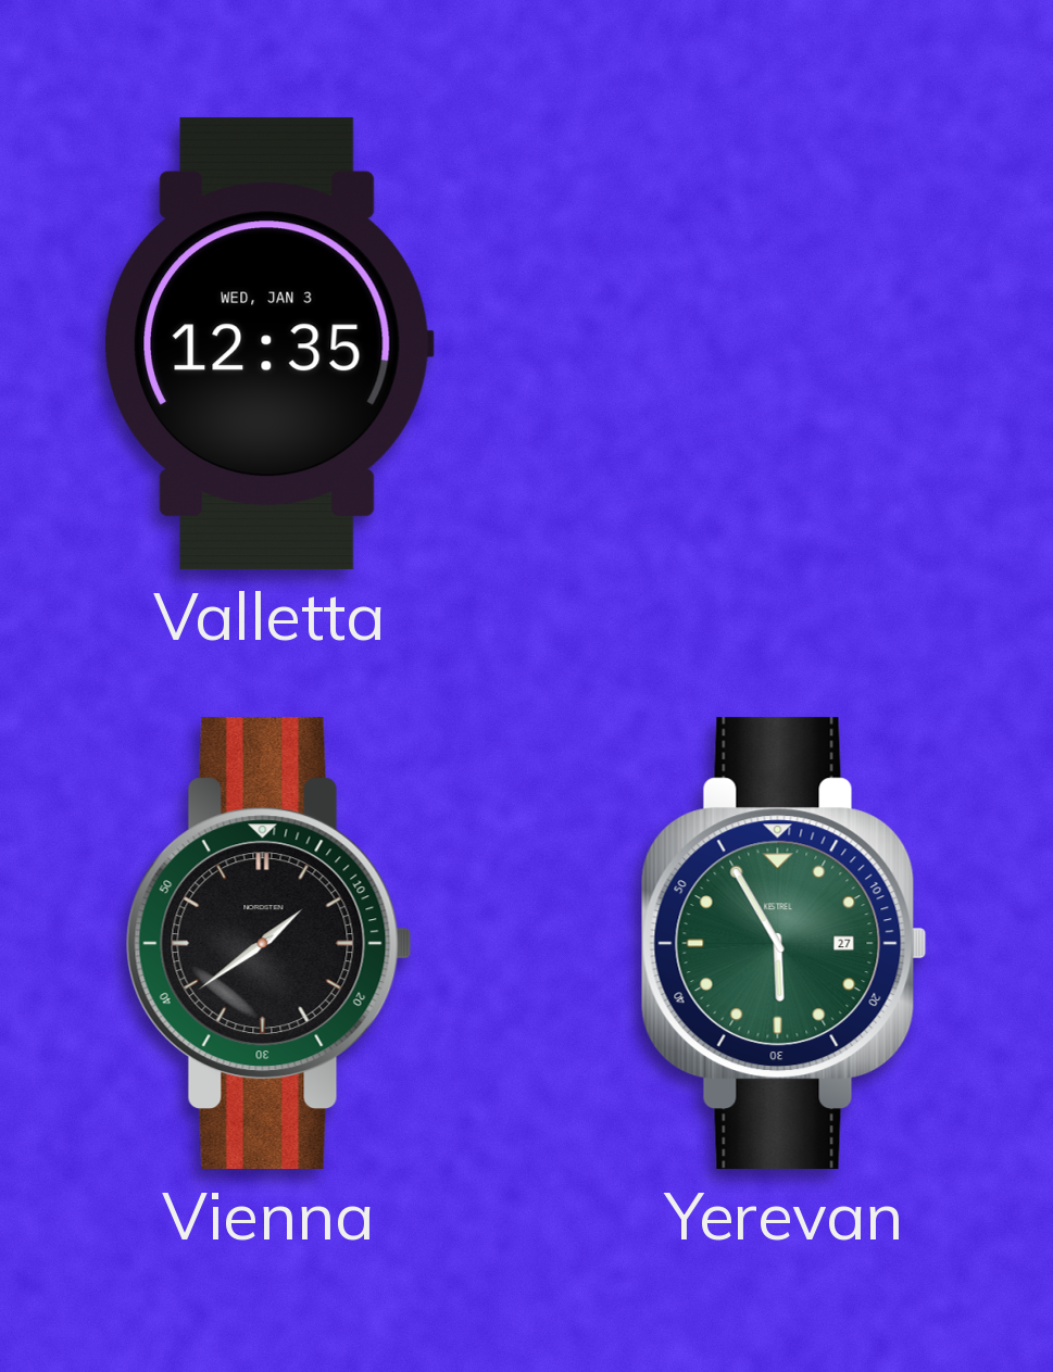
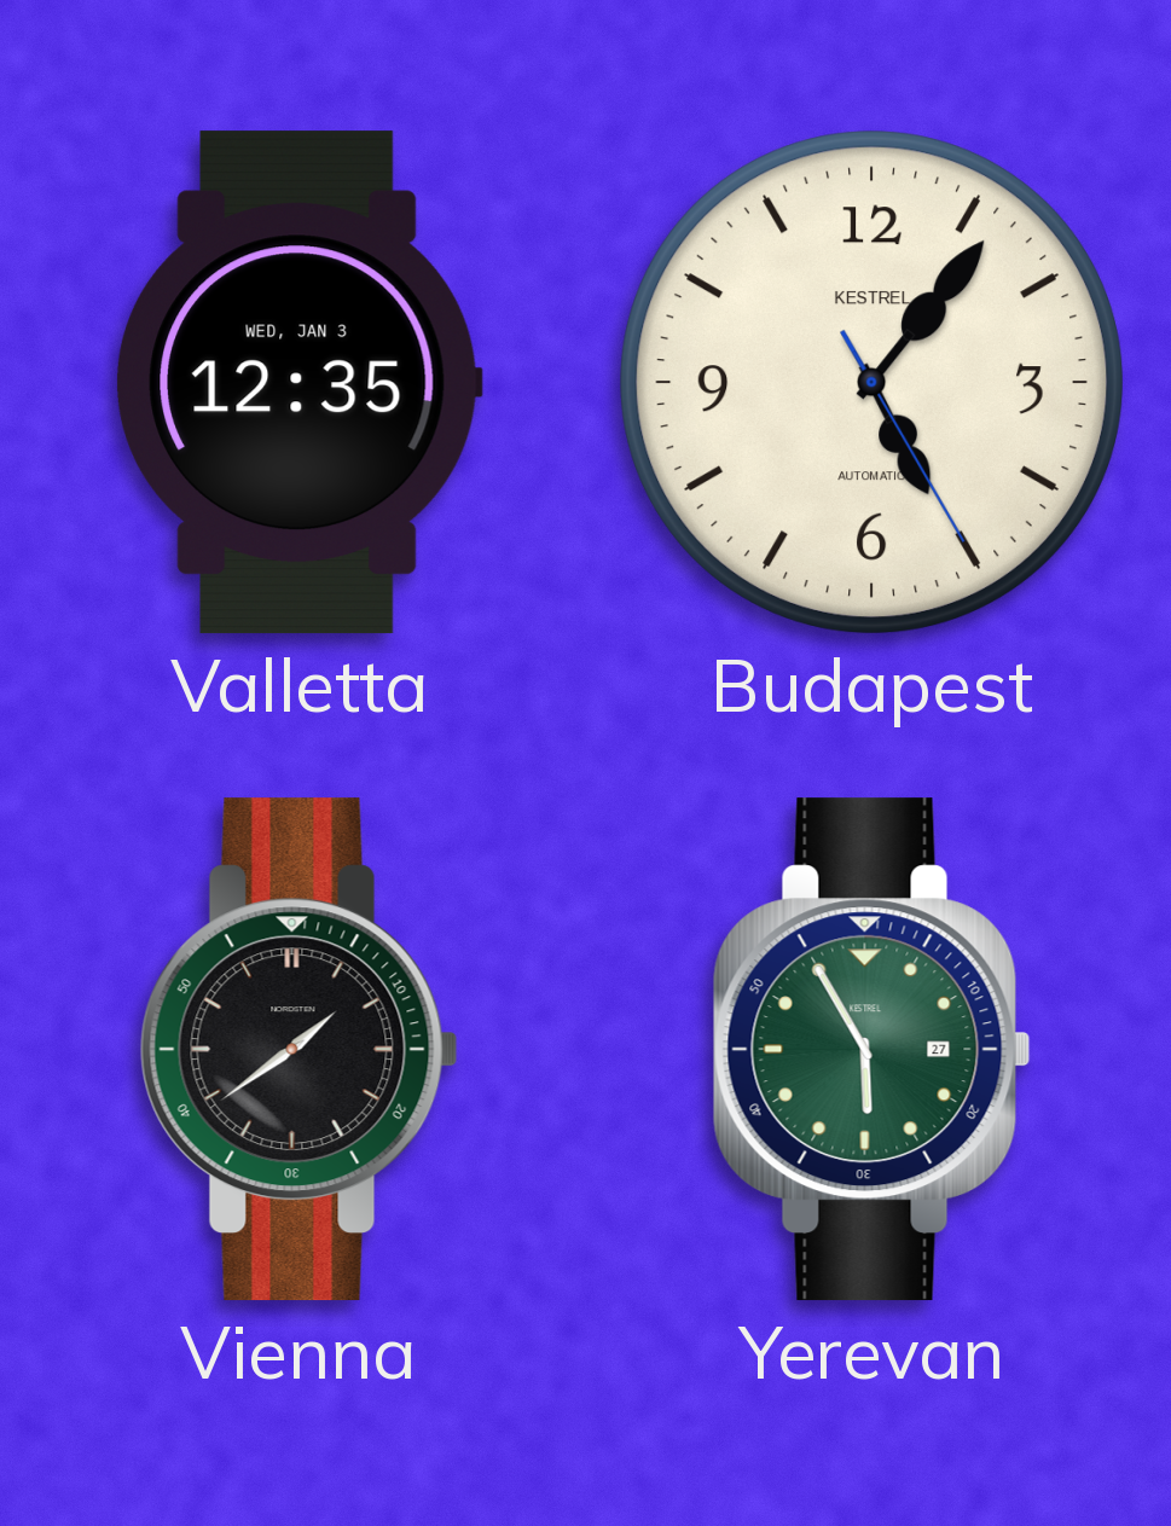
Budapest: none -> 5:06
